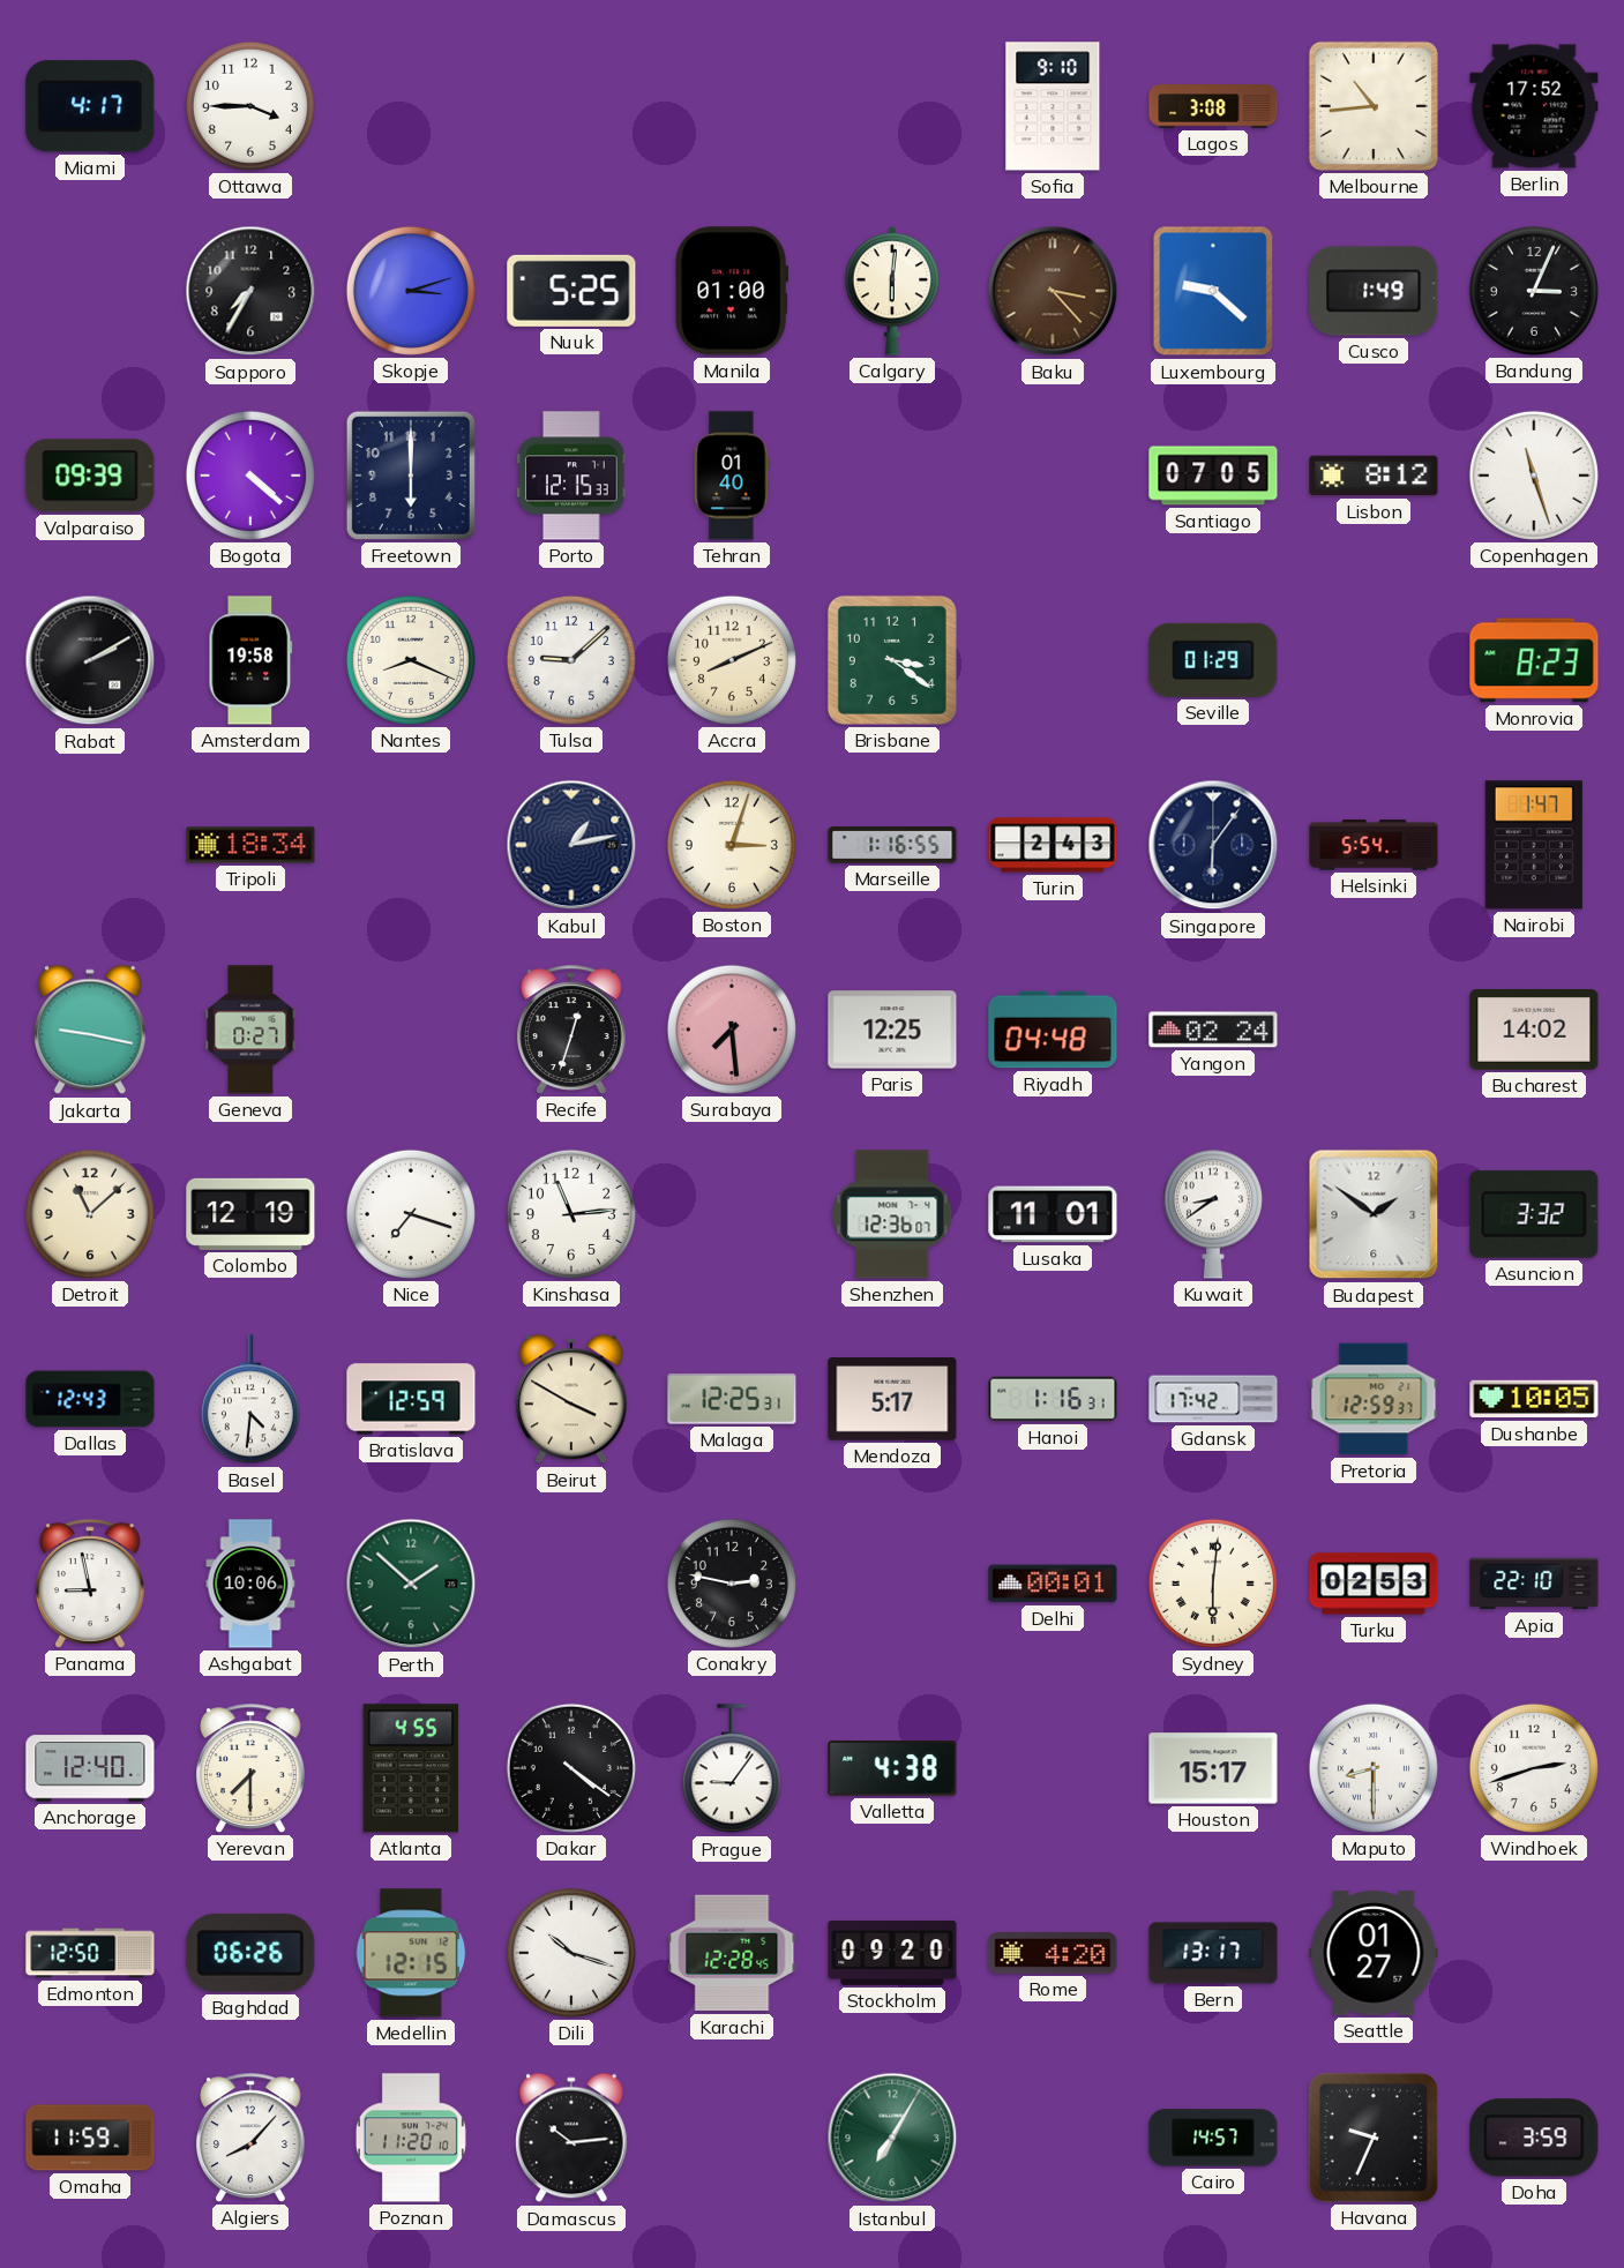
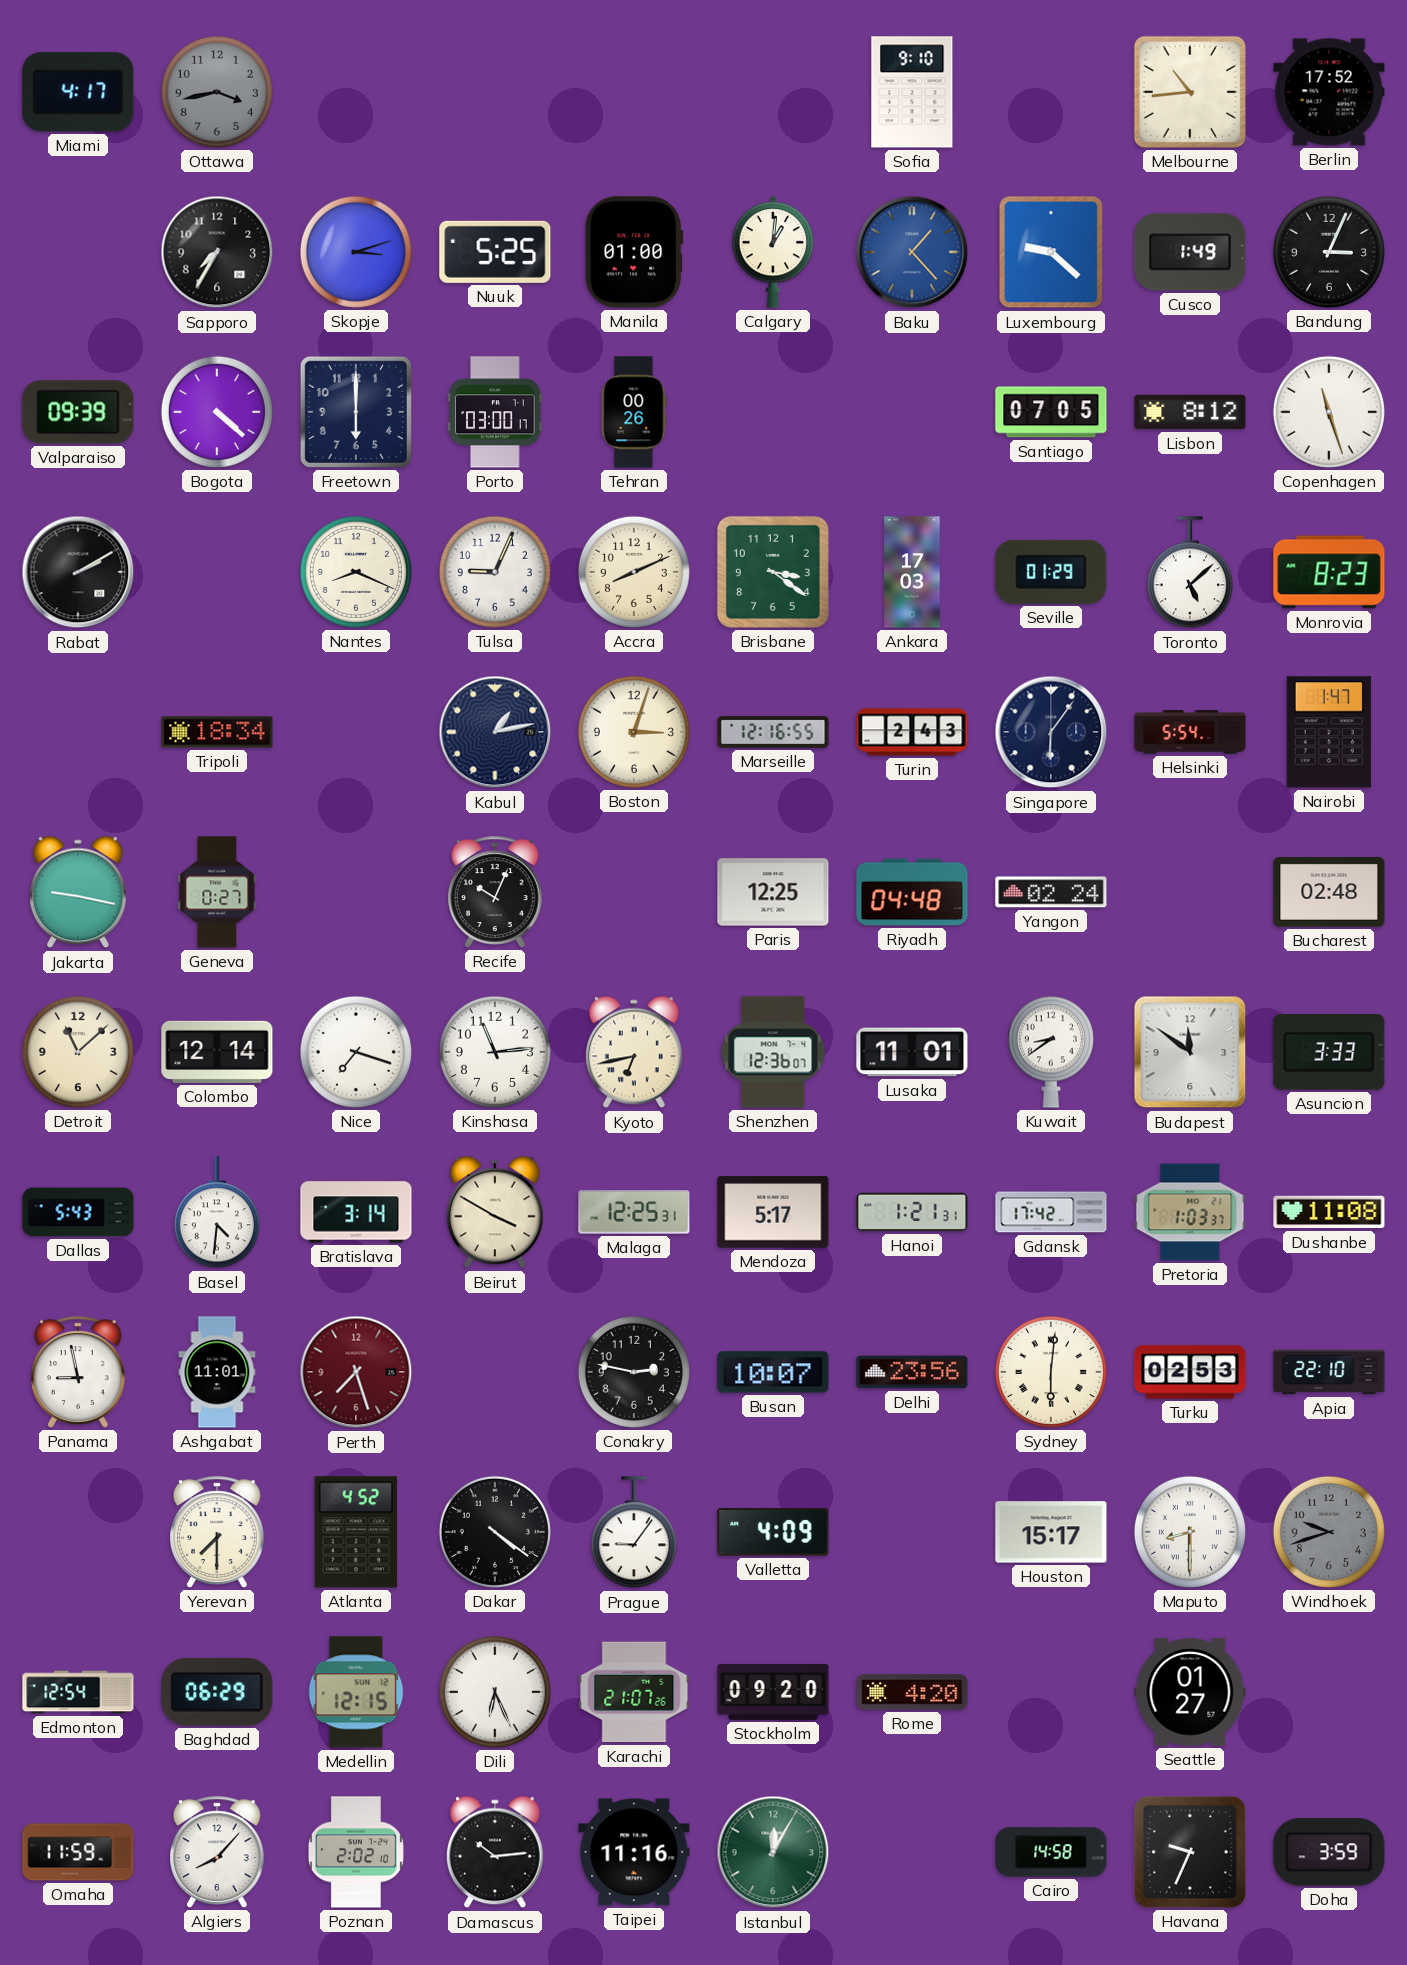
Ottawa: 3:45 -> 3:43
Ottawa dial: white -> grey
Lagos: 3:08 -> none
Calgary: 6:01 -> 1:01
Baku: 3:23 -> 1:23
Baku dial: brown -> blue
Porto: 12:15 -> 03:00
Tehran: 01:40 -> 00:26
Amsterdam: 19:58 -> none
Tulsa: 9:08 -> 9:04
Ankara: none -> 17:03
Toronto: none -> 5:08
Marseille: 1:16 -> 12:16
Recife: 12:33 -> 10:04
Surabaya: 7:29 -> none
Bucharest: 14:02 -> 02:48
Colombo: 12:19 -> 12:14
Kyoto: none -> 6:43
Budapest: 1:51 -> 11:51
Asuncion: 3:32 -> 3:33
Dallas: 12:43 -> 5:43
Bratislava: 12:59 -> 3:14
Hanoi: 1:16 -> 1:21
Pretoria: 12:59 -> 1:03
Dushanbe: 10:05 -> 11:08
Ashgabat: 10:06 -> 11:01
Perth: 1:52 -> 7:27
Perth dial: green -> burgundy
Busan: none -> 10:07
Delhi: 00:01 -> 23:56
Anchorage: 12:40 -> none
Atlanta: 4:55 -> 4:52
Valletta: 4:38 -> 4:09
Windhoek: 2:42 -> 9:42
Windhoek dial: white -> grey
Edmonton: 12:50 -> 12:54
Baghdad: 06:26 -> 06:29
Dili: 10:18 -> 6:26
Karachi: 12:28 -> 21:07
Bern: 13:17 -> none
Poznan: 11:20 -> 2:02
Taipei: none -> 11:16
Istanbul: 7:05 -> 12:05
Cairo: 14:57 -> 14:58
